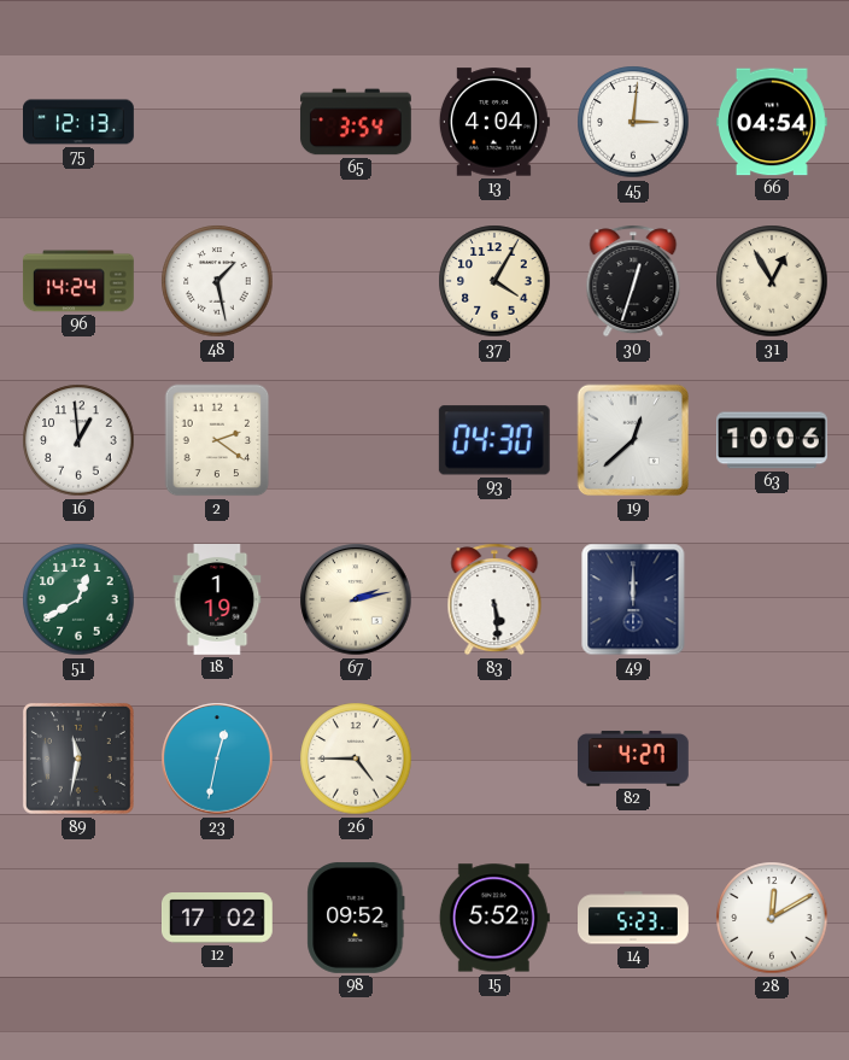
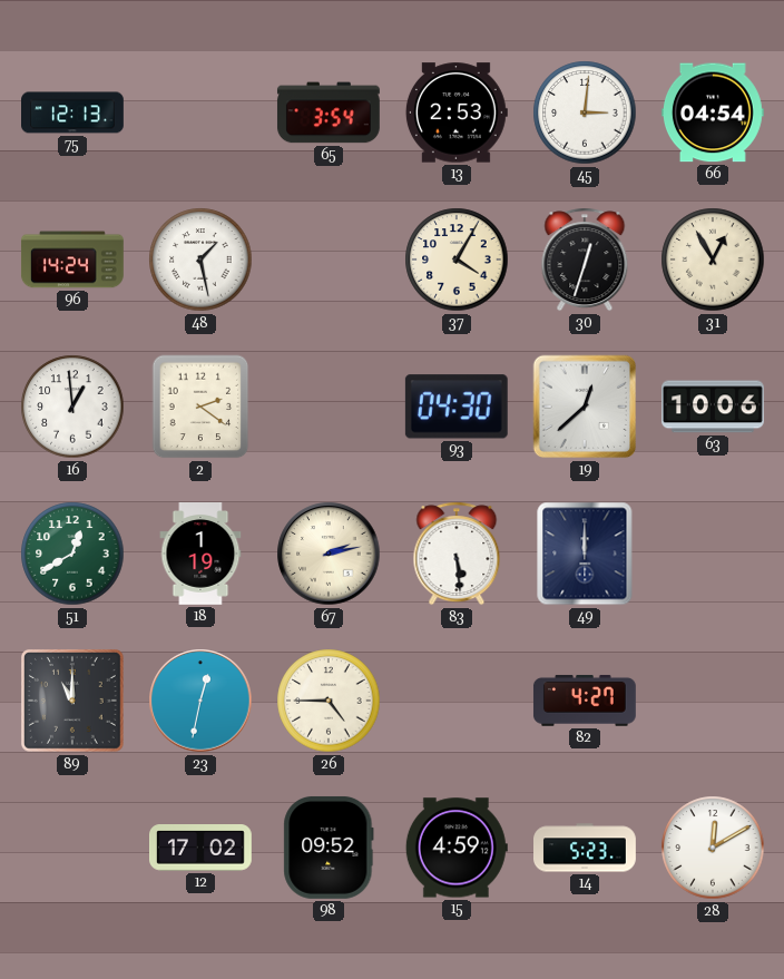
13: 4:04 -> 2:53
89: 11:32 -> 11:00
15: 5:52 -> 4:59
